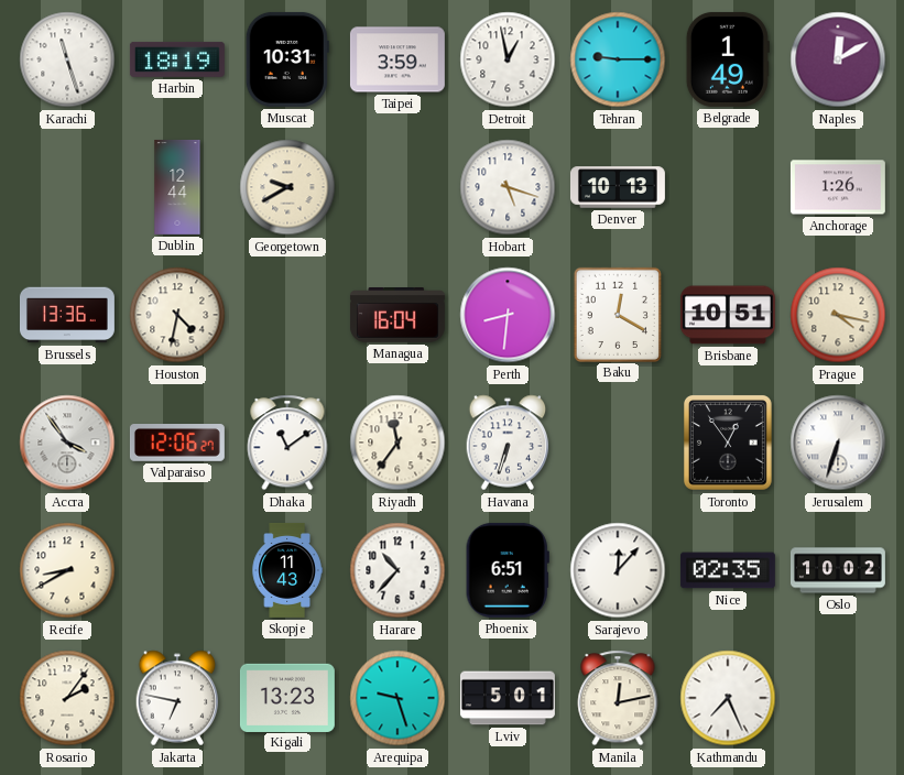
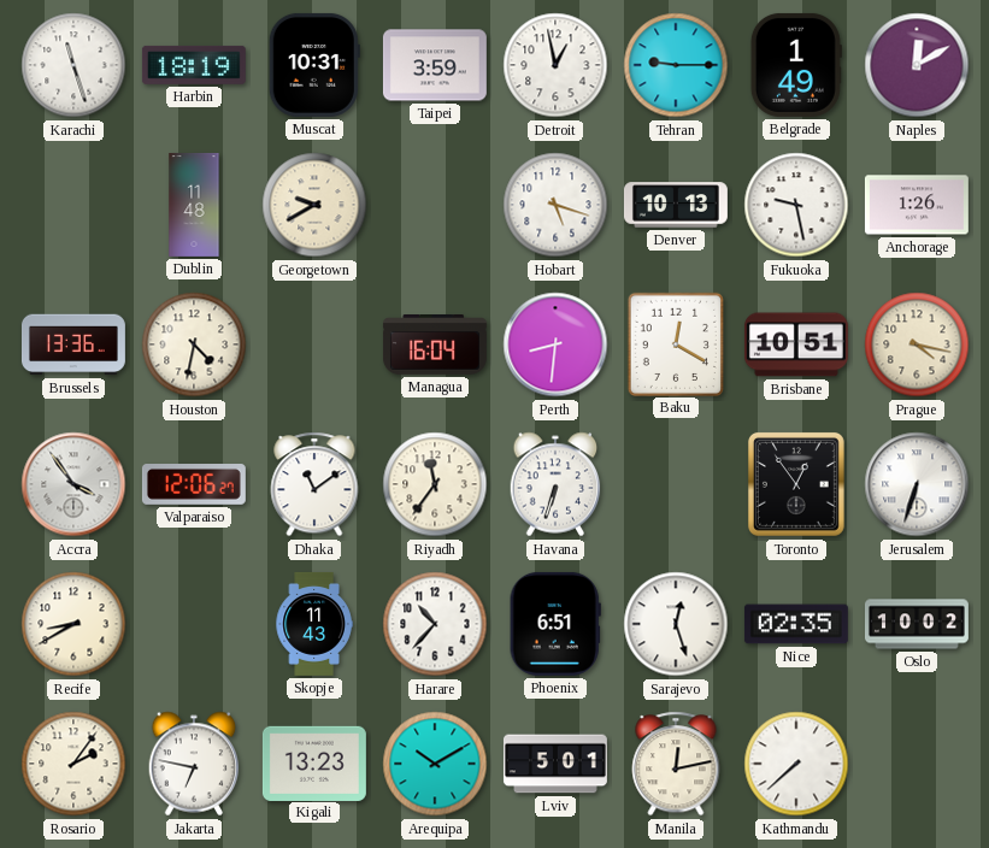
Dublin: 12:44 -> 11:48
Fukuoka: none -> 9:28
Sarajevo: 12:07 -> 12:27
Arequipa: 9:27 -> 10:10
Kathmandu: 7:26 -> 7:38
